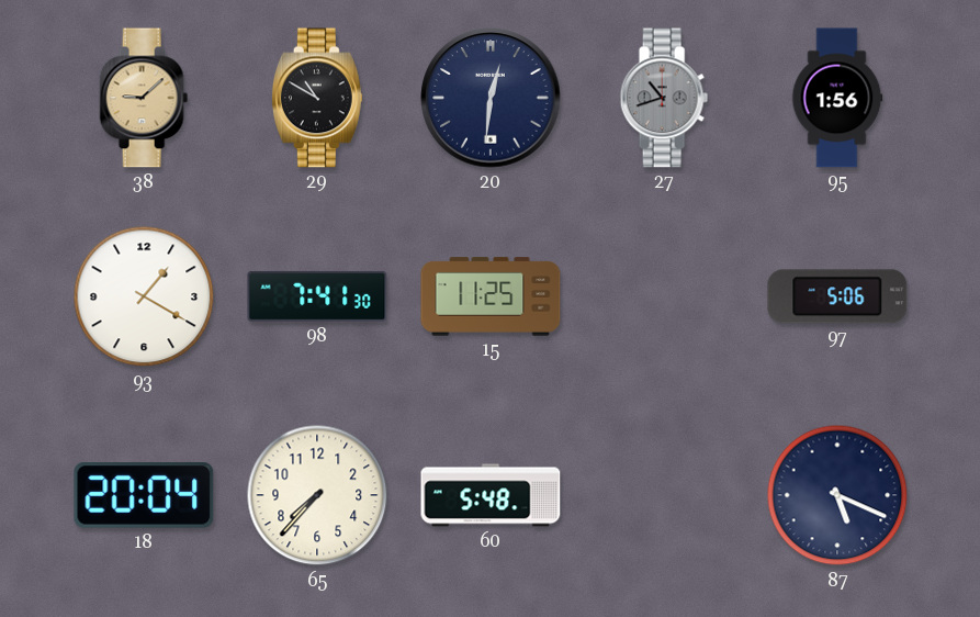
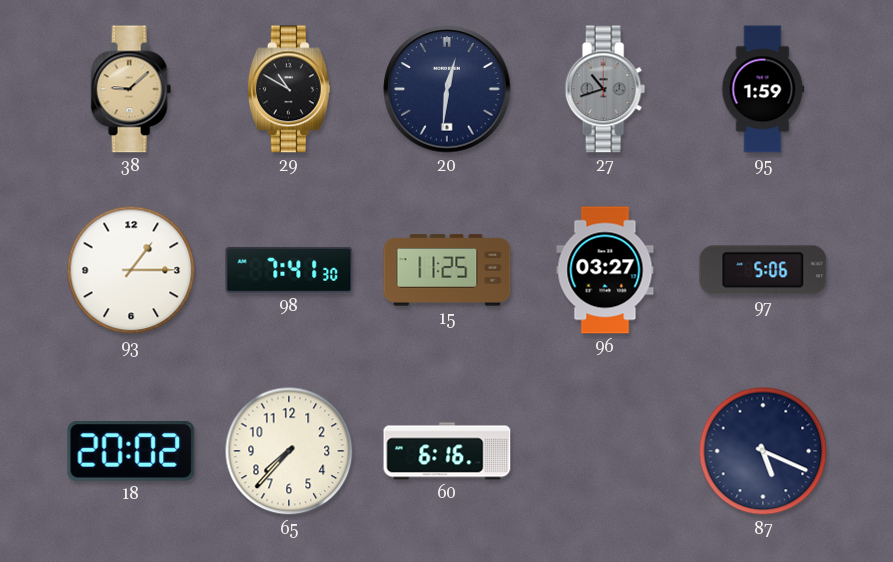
95: 1:56 -> 1:59
93: 1:20 -> 1:15
96: none -> 03:27
18: 20:04 -> 20:02
60: 5:48 -> 6:16
